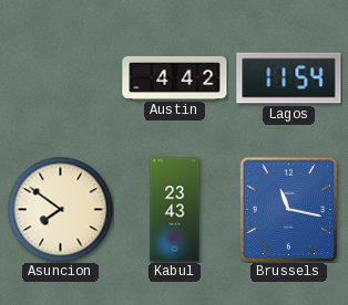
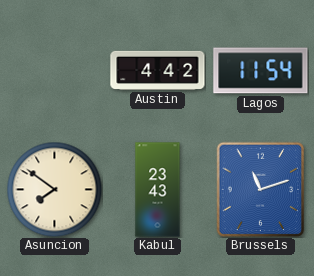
Brussels: 11:17 -> 11:12
